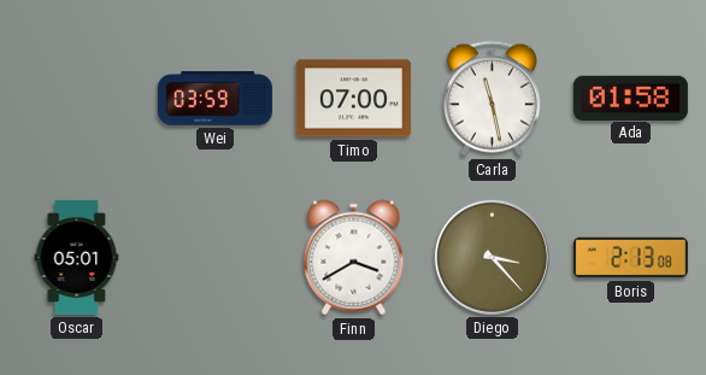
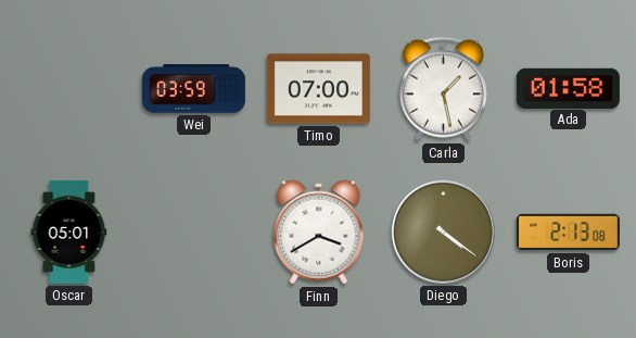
Carla: 11:28 -> 1:28
Diego: 3:23 -> 4:21
